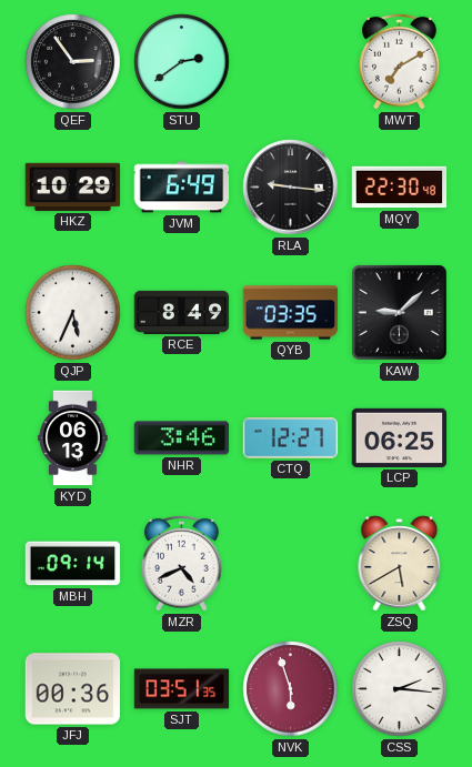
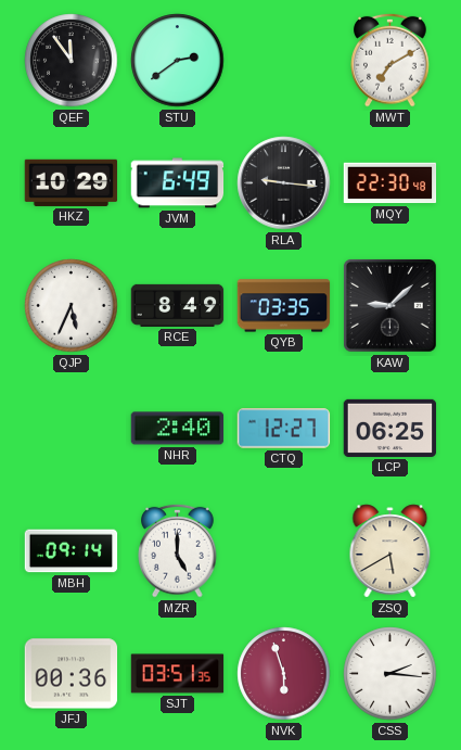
QEF: 2:54 -> 11:54
KYD: 06:13 -> none
NHR: 3:46 -> 2:40
MZR: 4:41 -> 5:00
